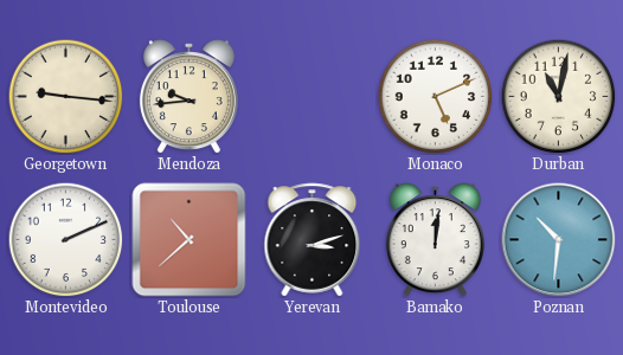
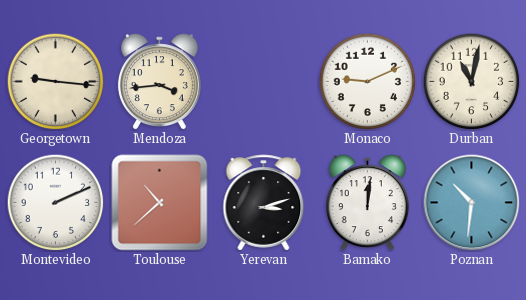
Mendoza: 9:44 -> 3:44
Monaco: 5:11 -> 9:11
